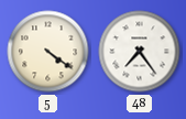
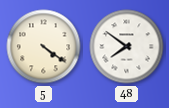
48: 7:24 -> 7:51
